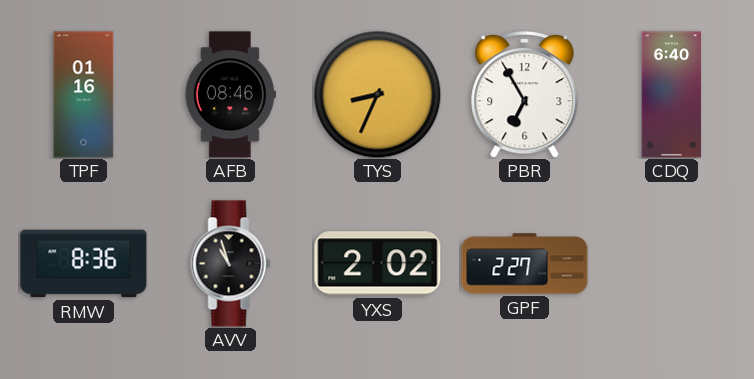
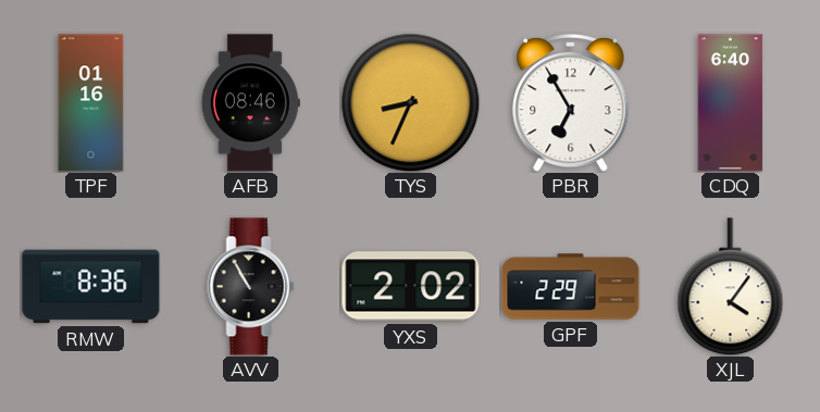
AVV: 10:57 -> 10:55
GPF: 2:27 -> 2:29
XJL: none -> 4:06
